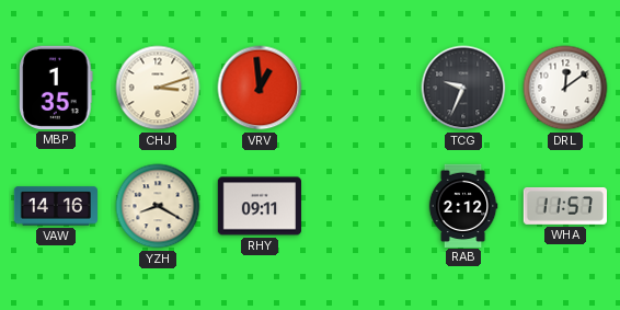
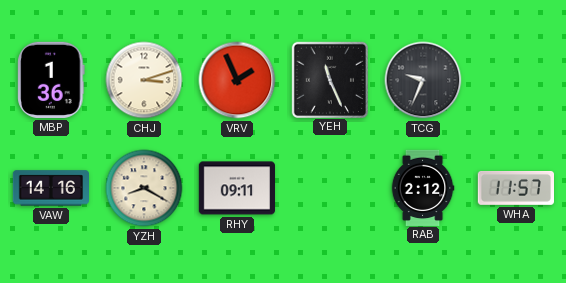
MBP: 1:35 -> 1:36
VRV: 12:59 -> 1:56
YEH: none -> 11:26
DRL: 12:09 -> none
